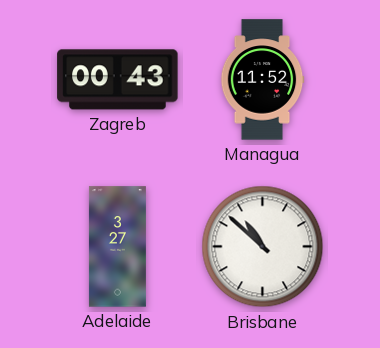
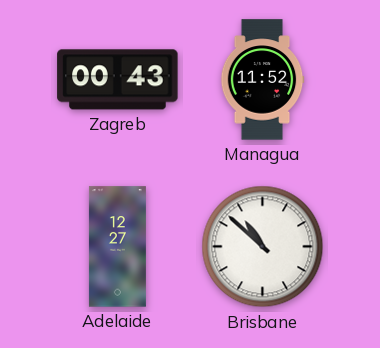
Adelaide: 3:27 -> 12:27
